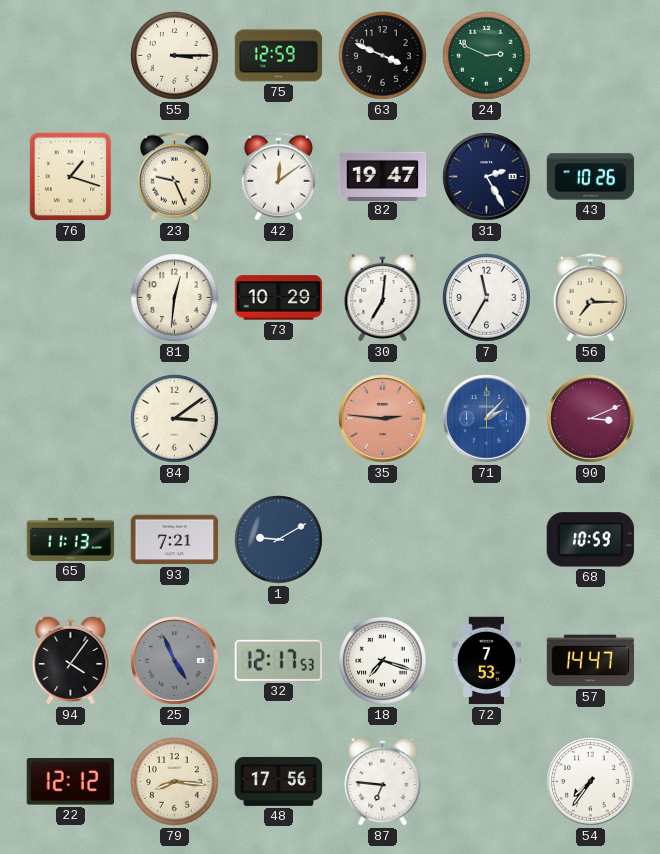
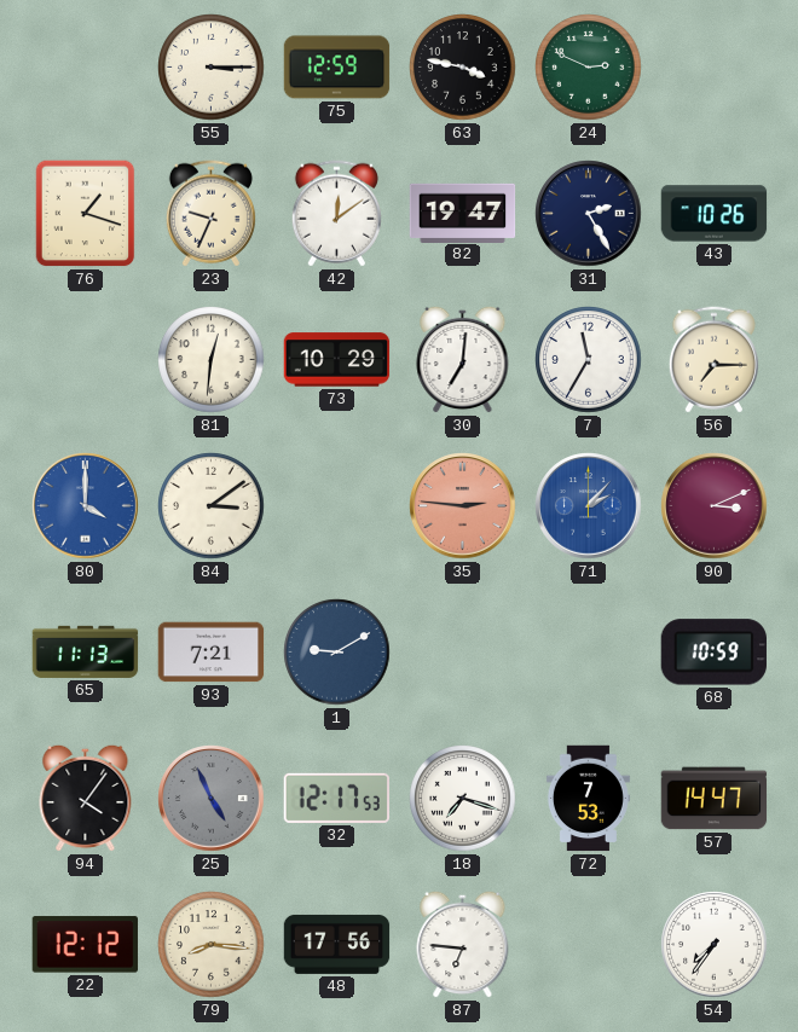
63: 3:49 -> 3:47
23: 9:26 -> 9:34
80: none -> 4:00
